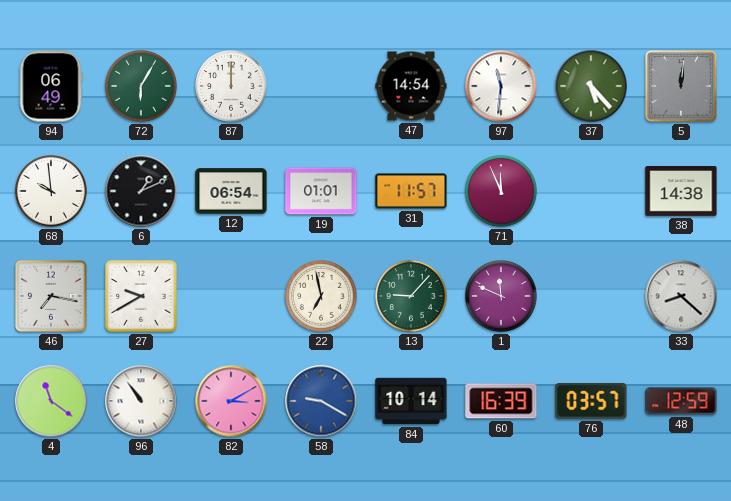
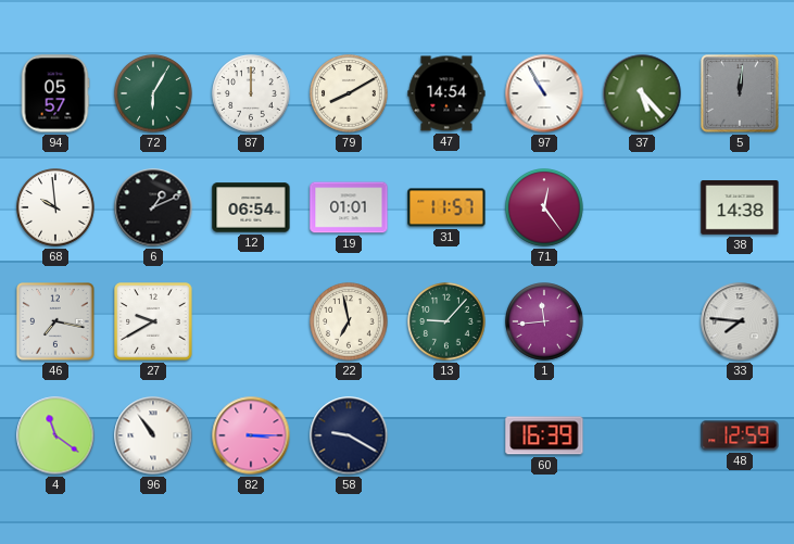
94: 06:49 -> 05:57
79: none -> 8:10
97: 11:31 -> 10:55
71: 11:56 -> 12:24
1: 11:49 -> 11:44
33: 8:22 -> 7:46
82: 3:10 -> 3:15
58 dial: blue -> navy
84: 10:14 -> none
76: 03:57 -> none
